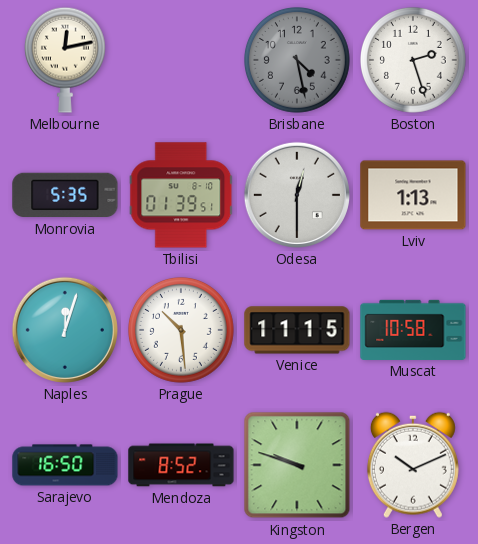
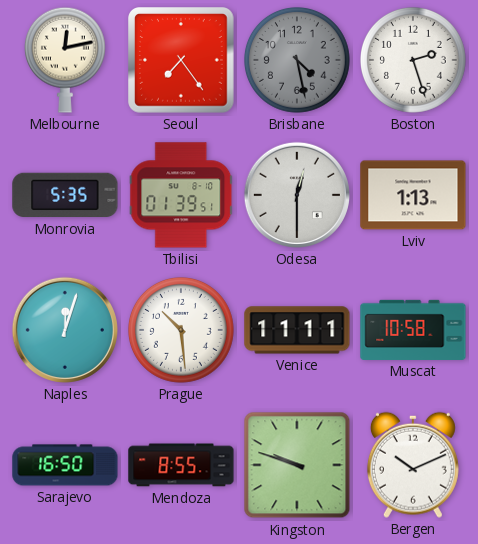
Seoul: none -> 7:24
Venice: 11:15 -> 11:11
Mendoza: 8:52 -> 8:55
